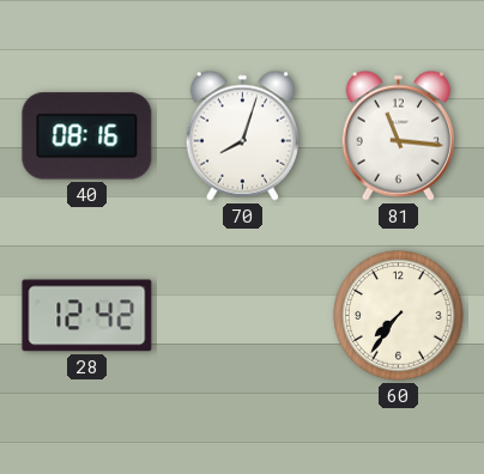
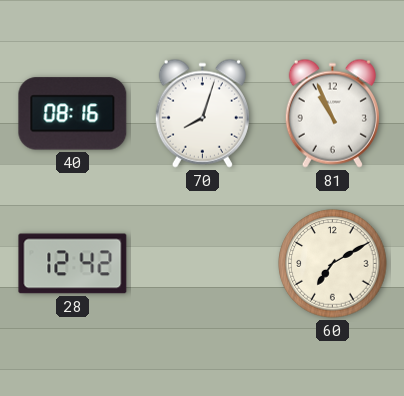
81: 11:16 -> 10:56
60: 7:36 -> 7:10
